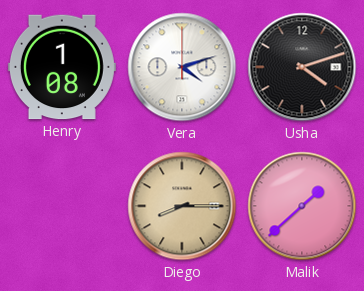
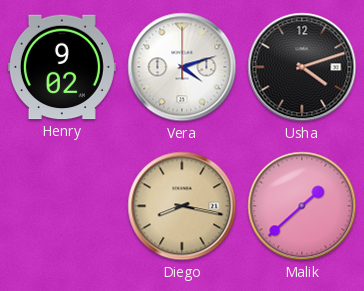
Henry: 1:08 -> 9:02
Diego: 8:15 -> 8:17
